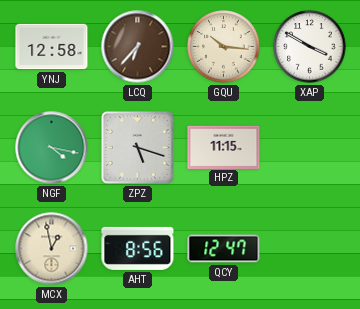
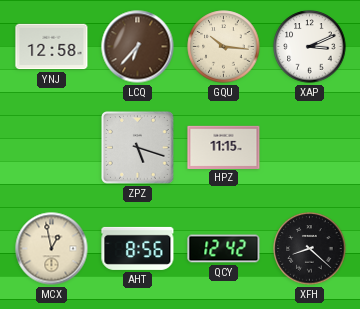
XAP: 3:50 -> 3:11
NGF: 4:17 -> none
QCY: 12:47 -> 12:42
XFH: none -> 8:22
